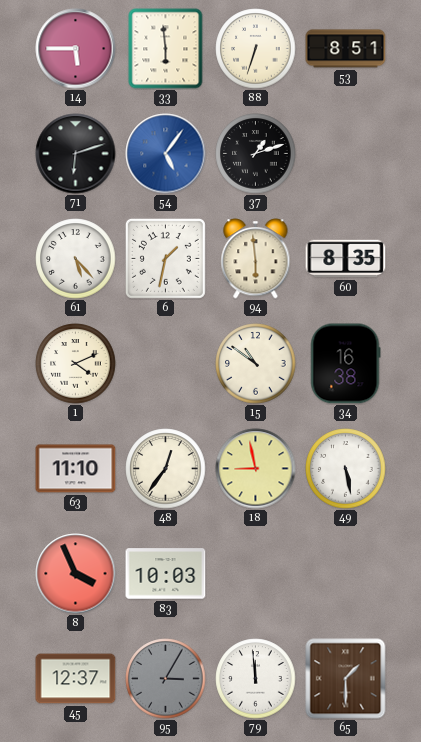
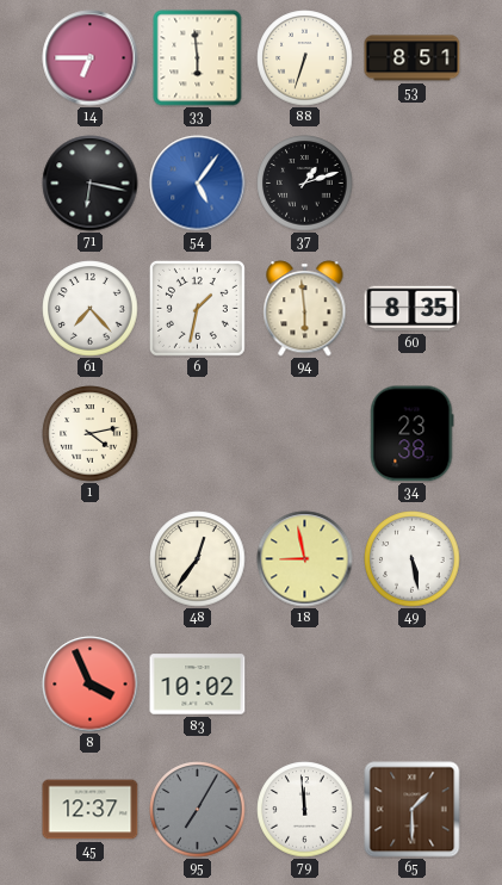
14: 5:45 -> 6:45
71: 6:12 -> 6:17
61: 5:23 -> 7:23
1: 4:11 -> 4:13
15: 10:51 -> none
34: 16:38 -> 23:38
63: 11:10 -> none
83: 10:03 -> 10:02
95: 3:05 -> 7:05
